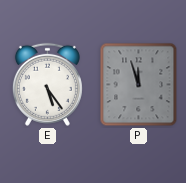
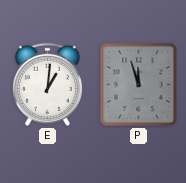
E: 5:24 -> 1:01
